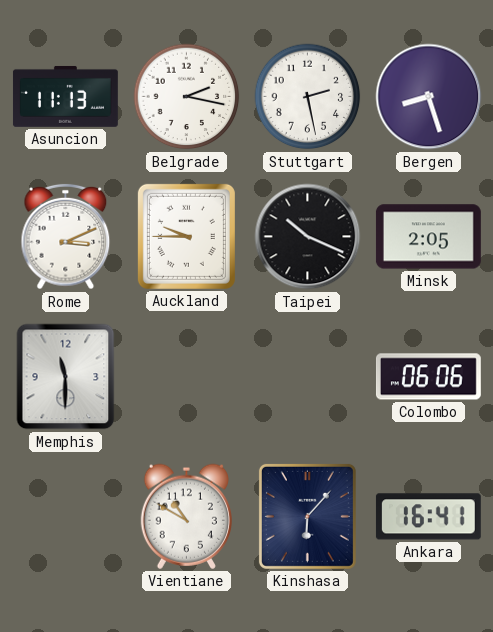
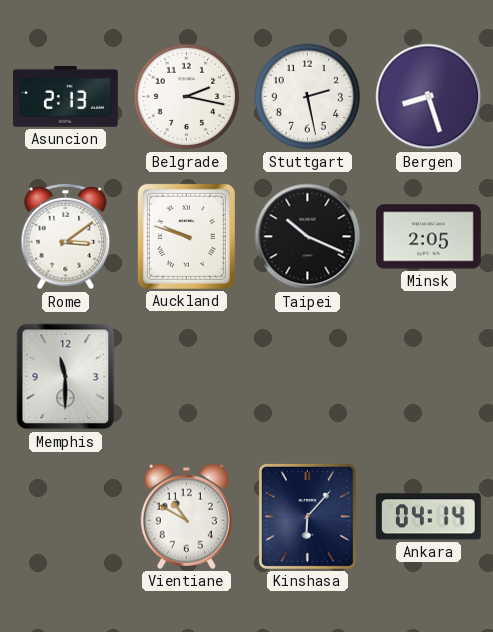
Asuncion: 11:13 -> 2:13
Rome: 3:11 -> 3:09
Auckland: 9:45 -> 9:48
Colombo: 06:06 -> none
Ankara: 16:41 -> 04:14
